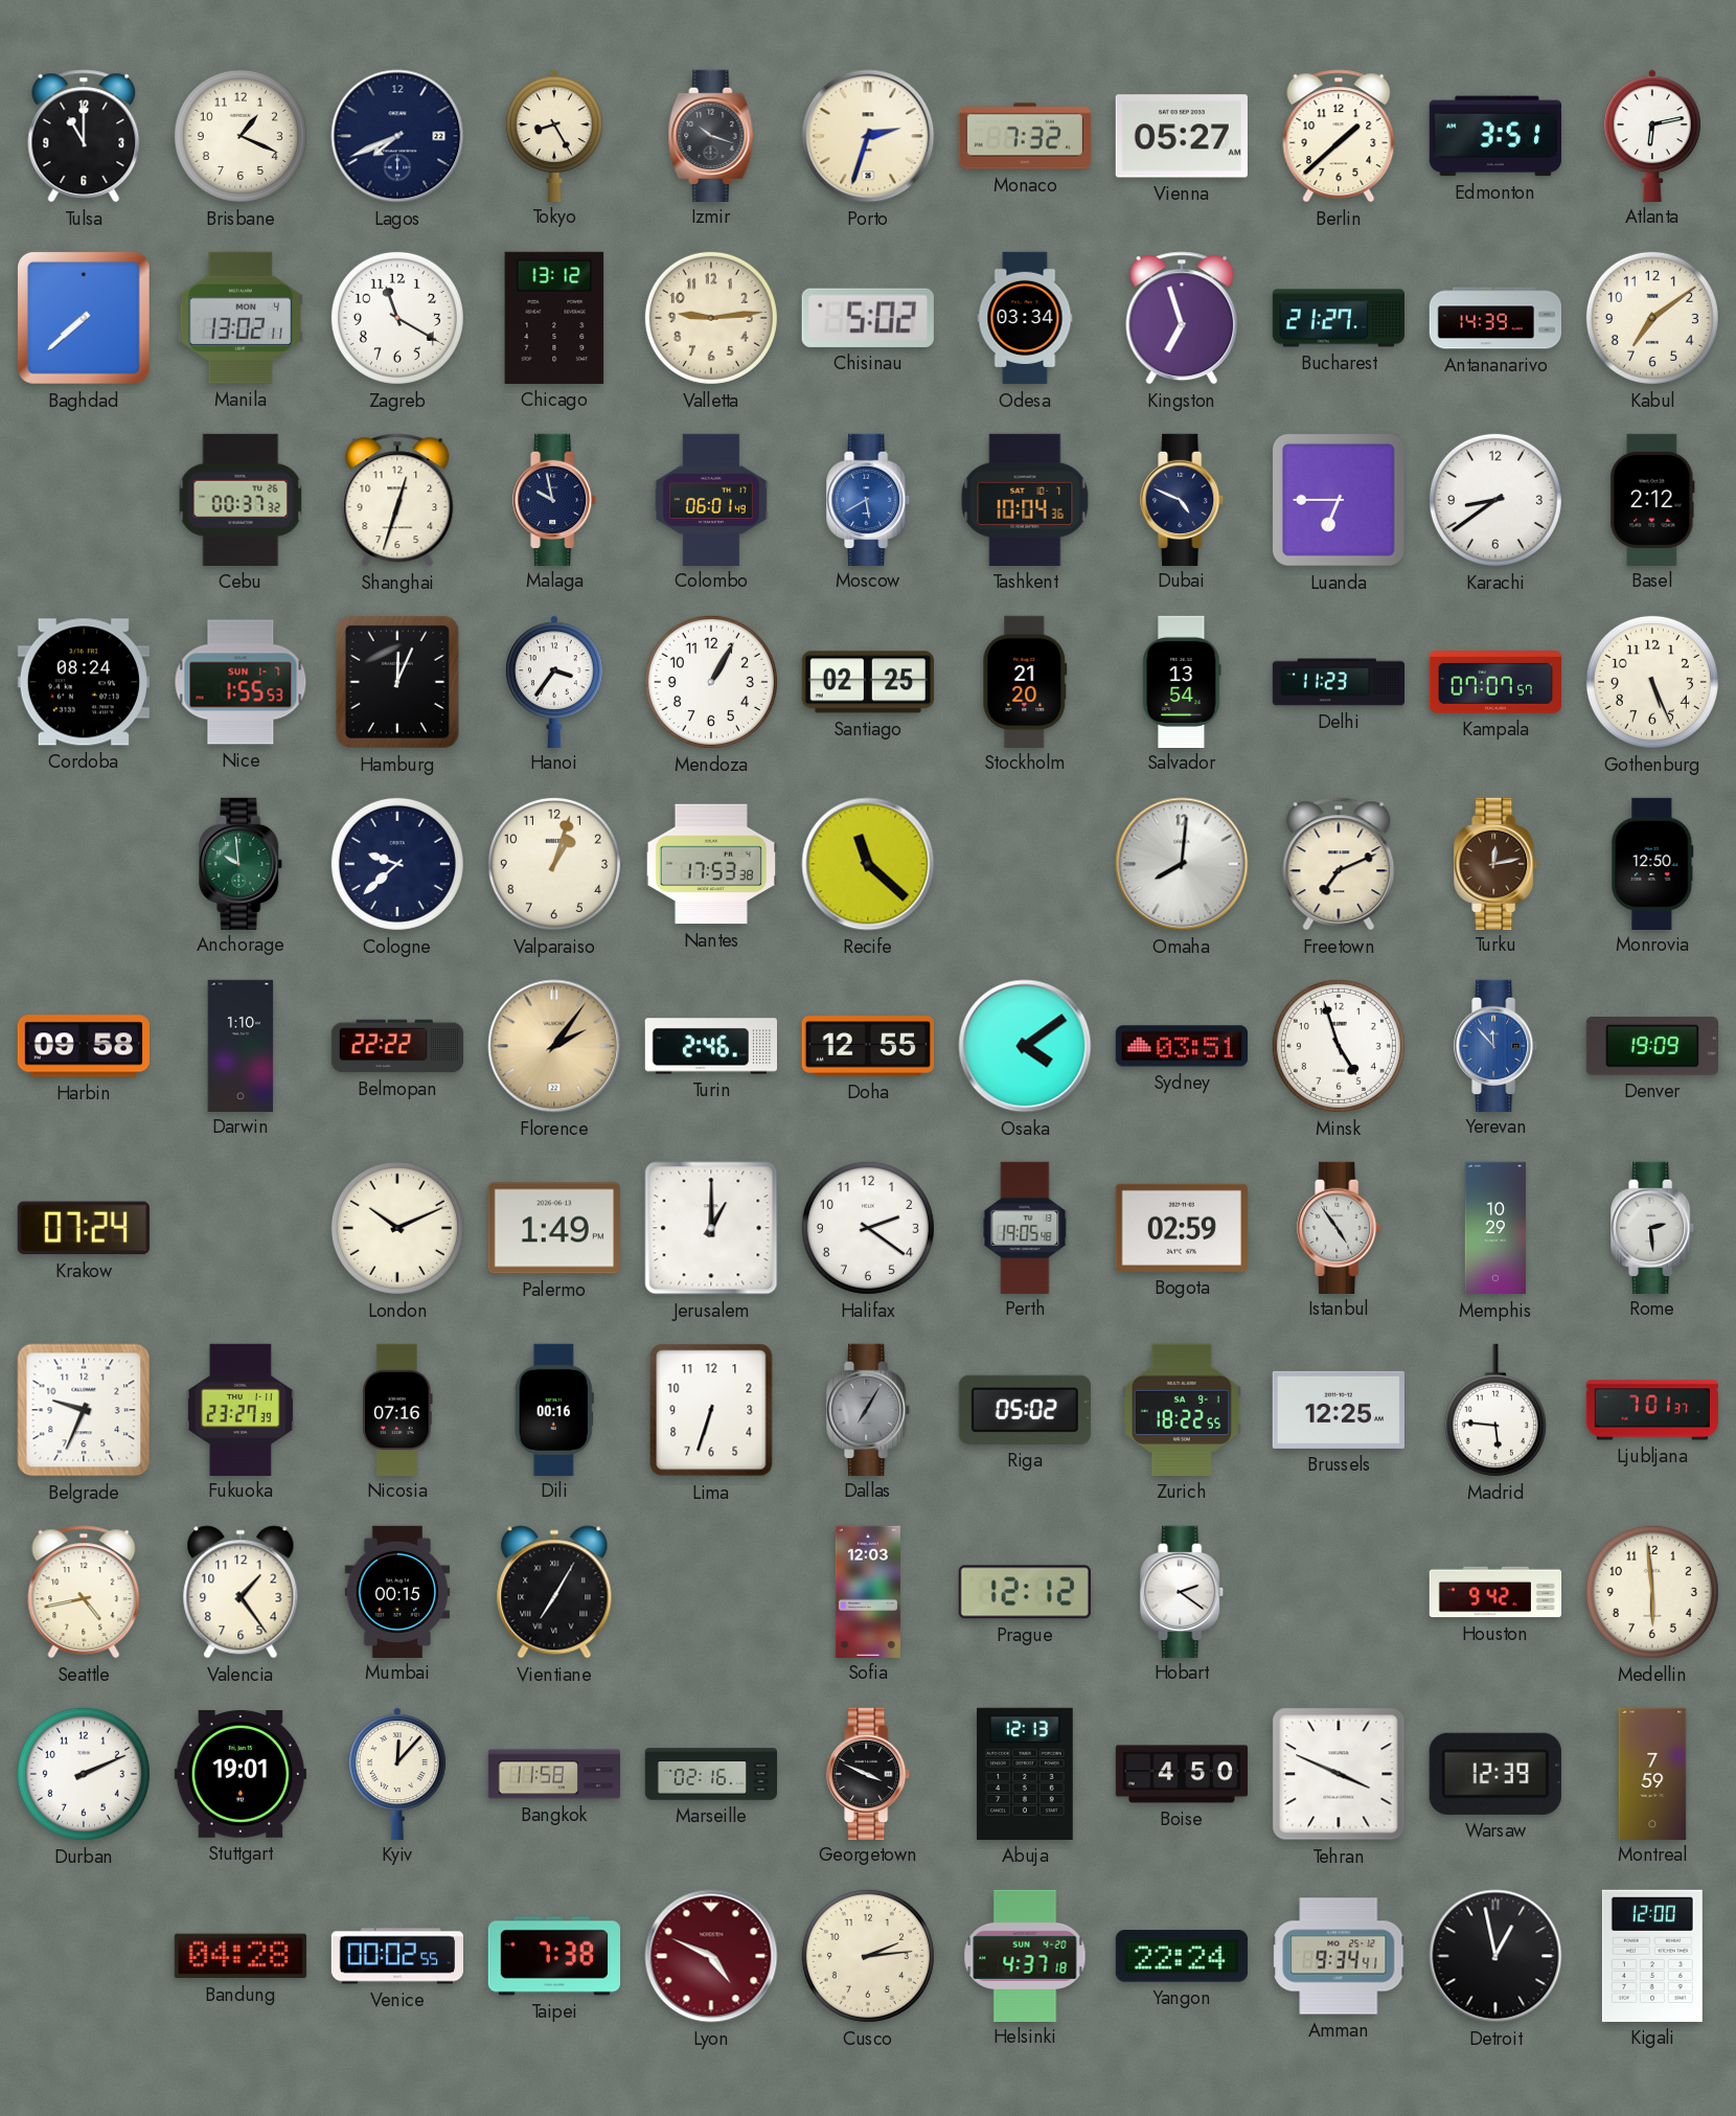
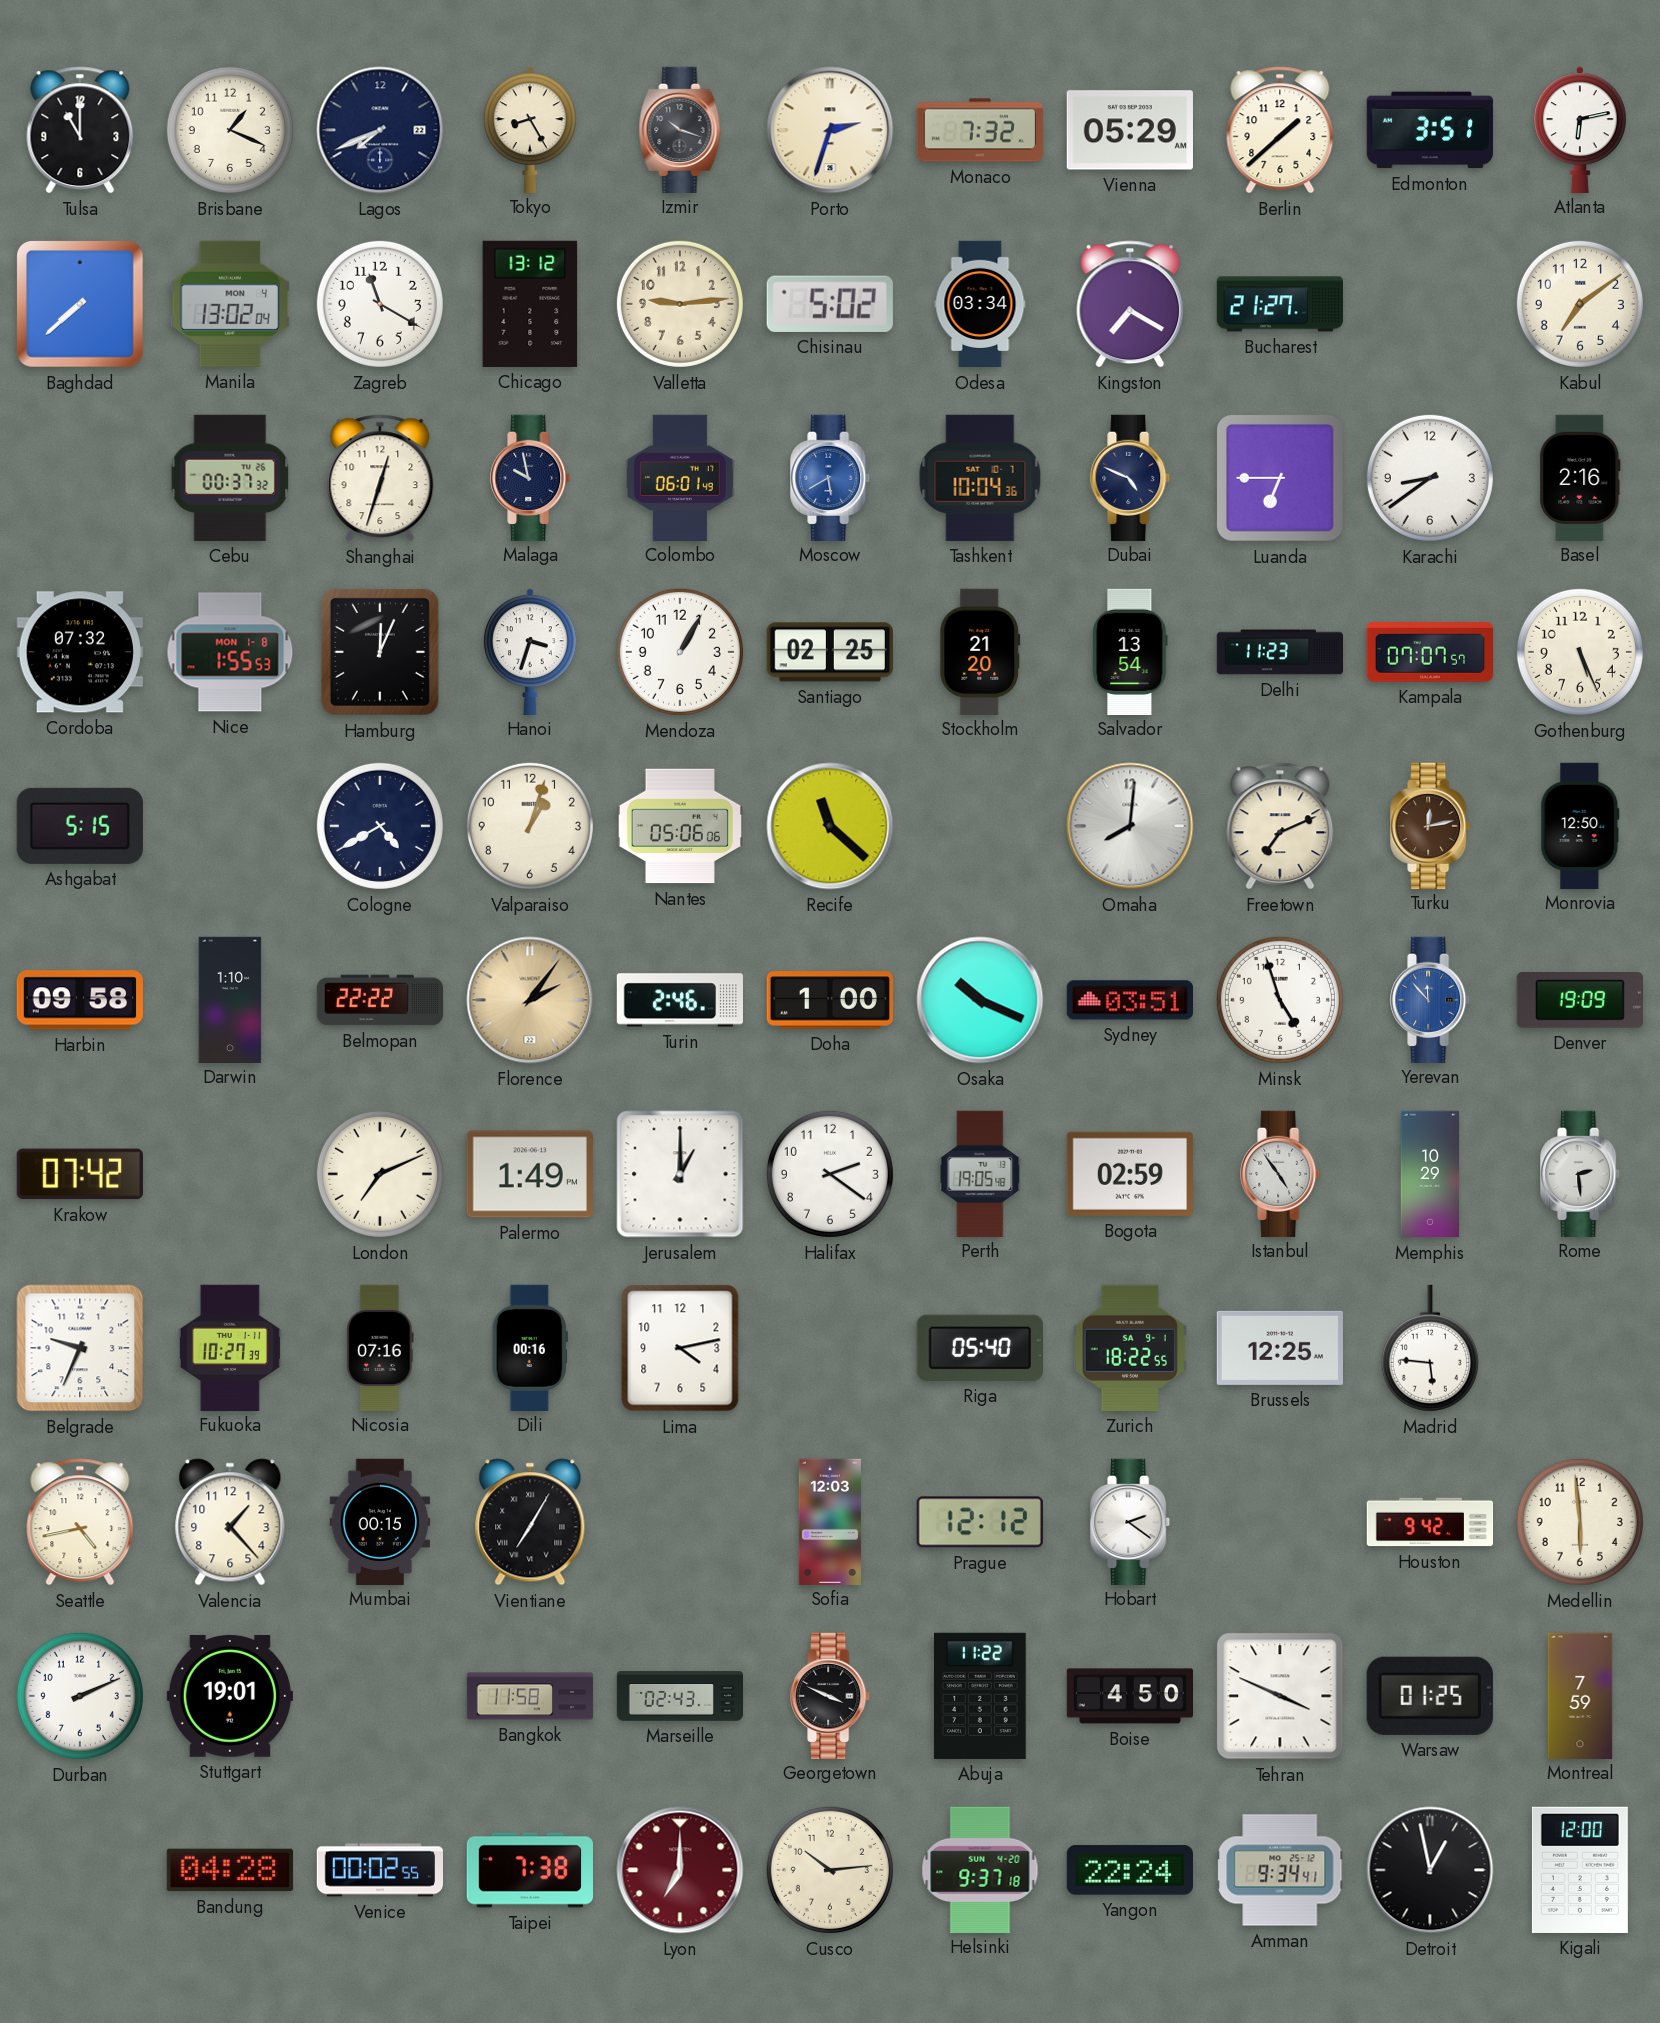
Vienna: 05:27 -> 05:29
Manila: 13:02:11 -> 13:02:04
Kingston: 6:57 -> 7:20
Antananarivo: 14:39 -> none
Basel: 2:12 -> 2:16
Cordoba: 08:24 -> 07:32
Nice date: SUN 1-7 -> MON 1-8
Hanoi: 3:36 -> 3:33
Ashgabat: none -> 5:15
Anchorage: 9:59 -> none
Cologne: 9:38 -> 4:40
Nantes: 17:53 -> 05:06
Doha: 12:55 -> 1:00
Osaka: 4:09 -> 10:19
Krakow: 07:24 -> 07:42
London: 10:11 -> 7:11
Fukuoka: 23:27 -> 10:27
Lima: 6:33 -> 4:13
Dallas: 7:05 -> none
Riga: 05:02 -> 05:40
Ljubljana: 7:01 -> none
Valencia: 1:24 -> 1:23
Kyiv: 12:07 -> none
Marseille: 02:16 -> 02:43
Abuja: 12:13 -> 11:22
Warsaw: 12:39 -> 01:25
Lyon: 4:49 -> 7:00
Cusco: 2:14 -> 10:14
Helsinki: 4:37 -> 9:37
